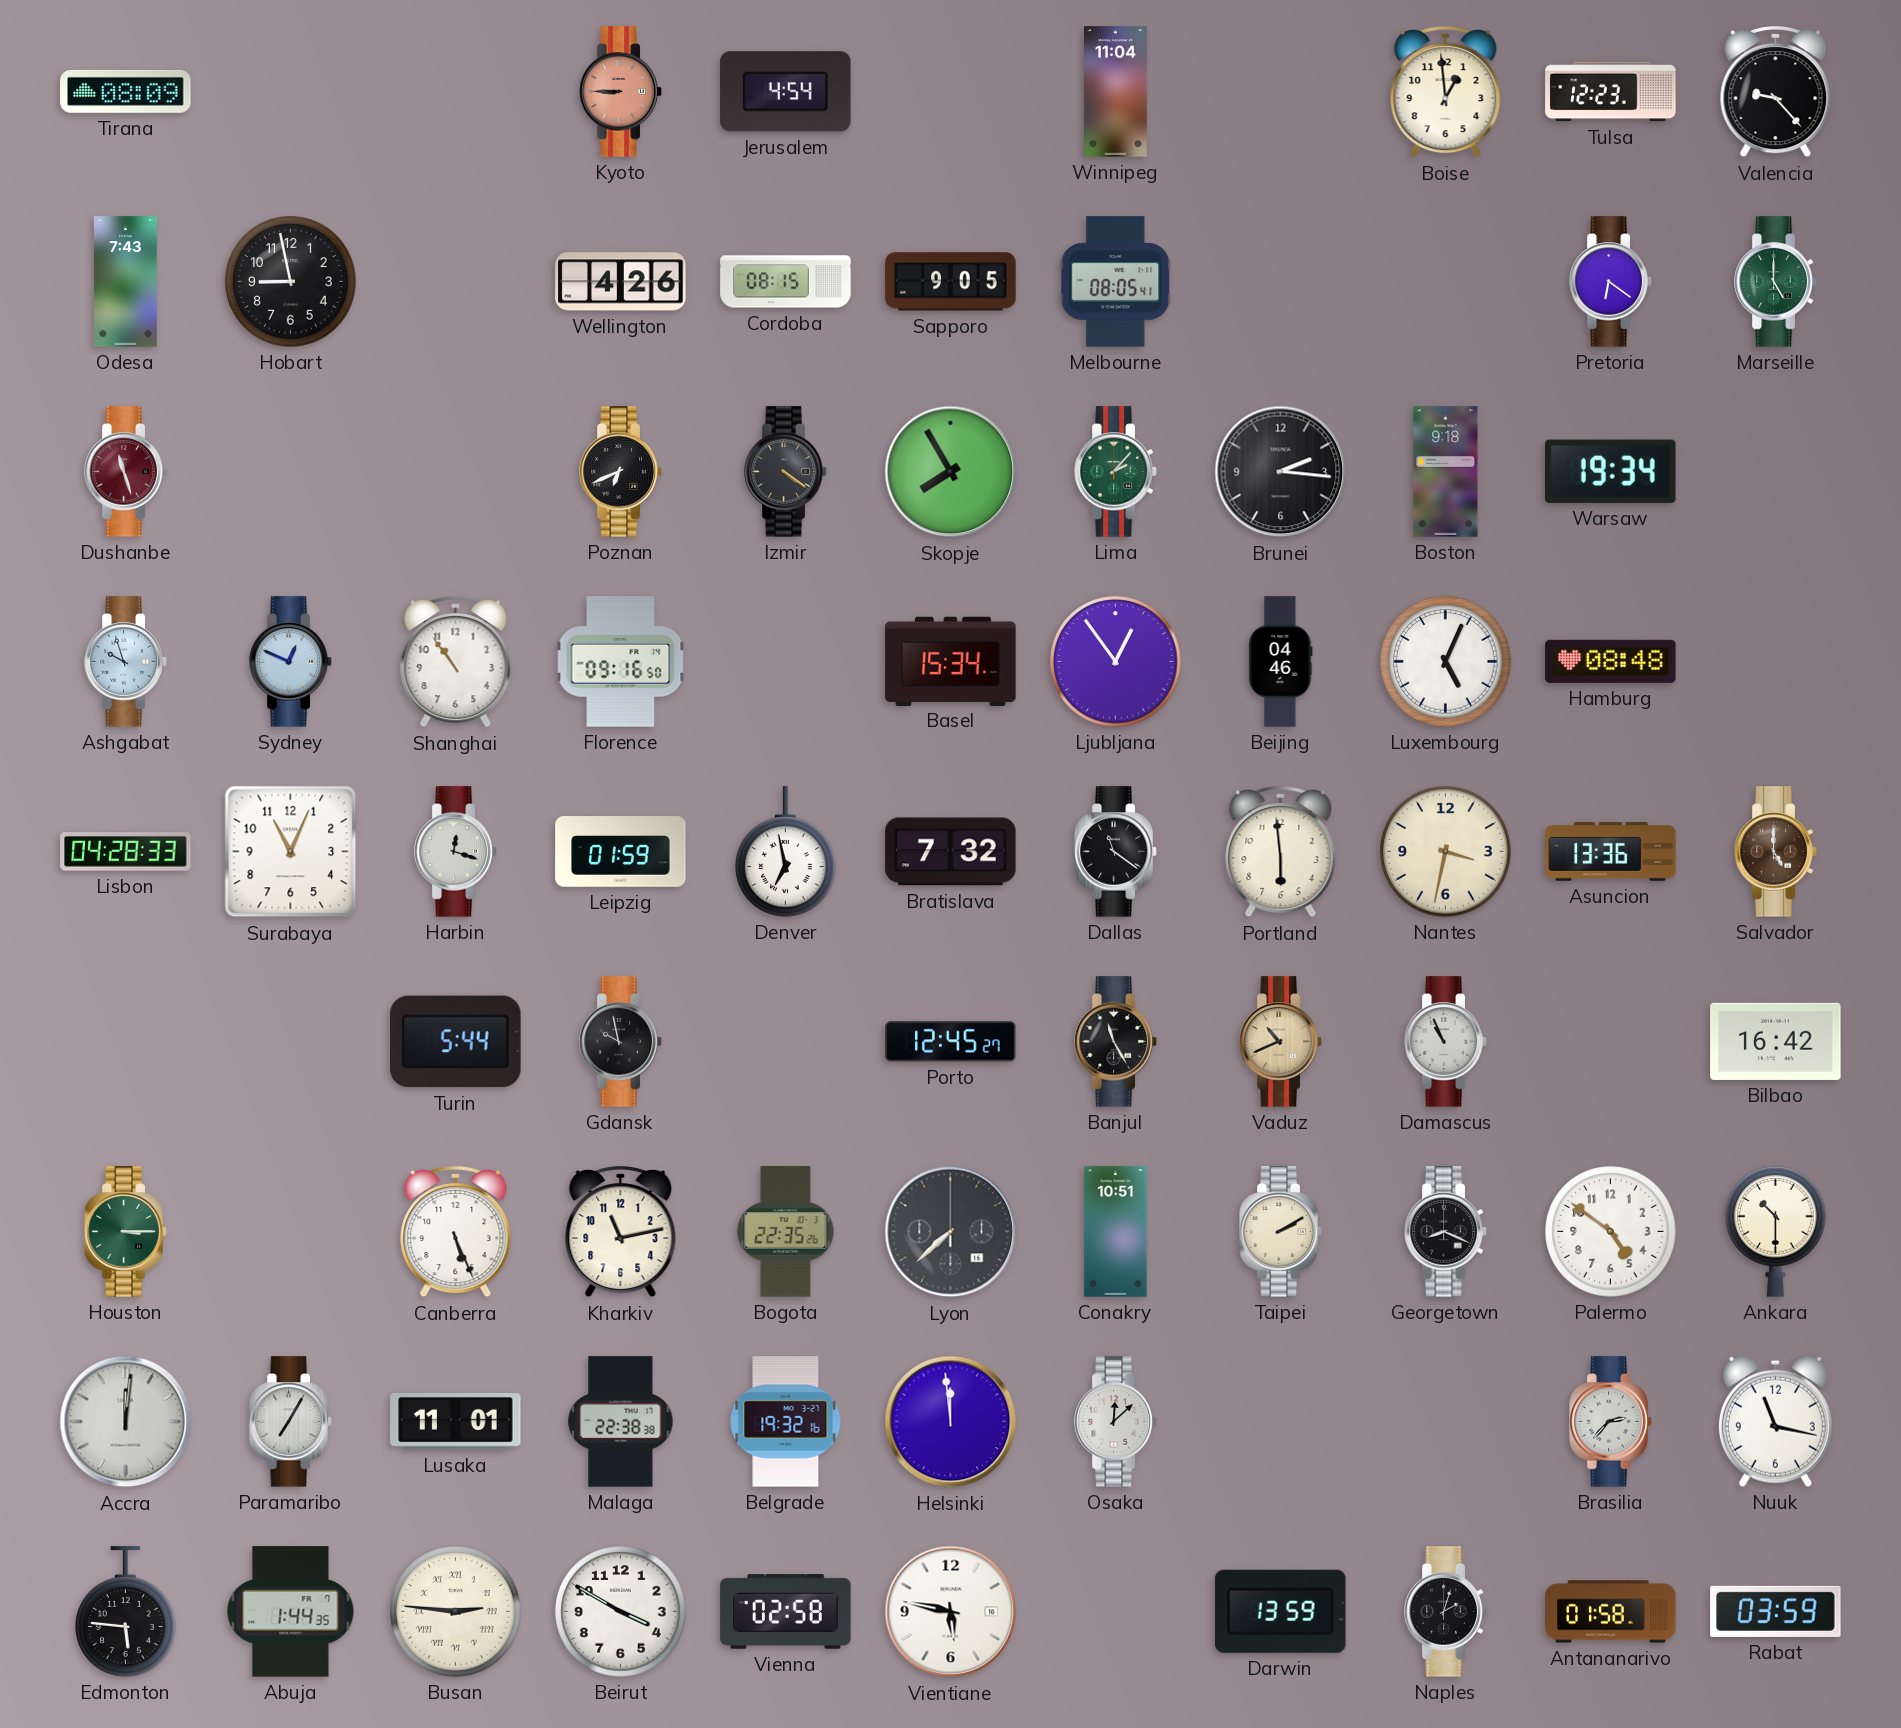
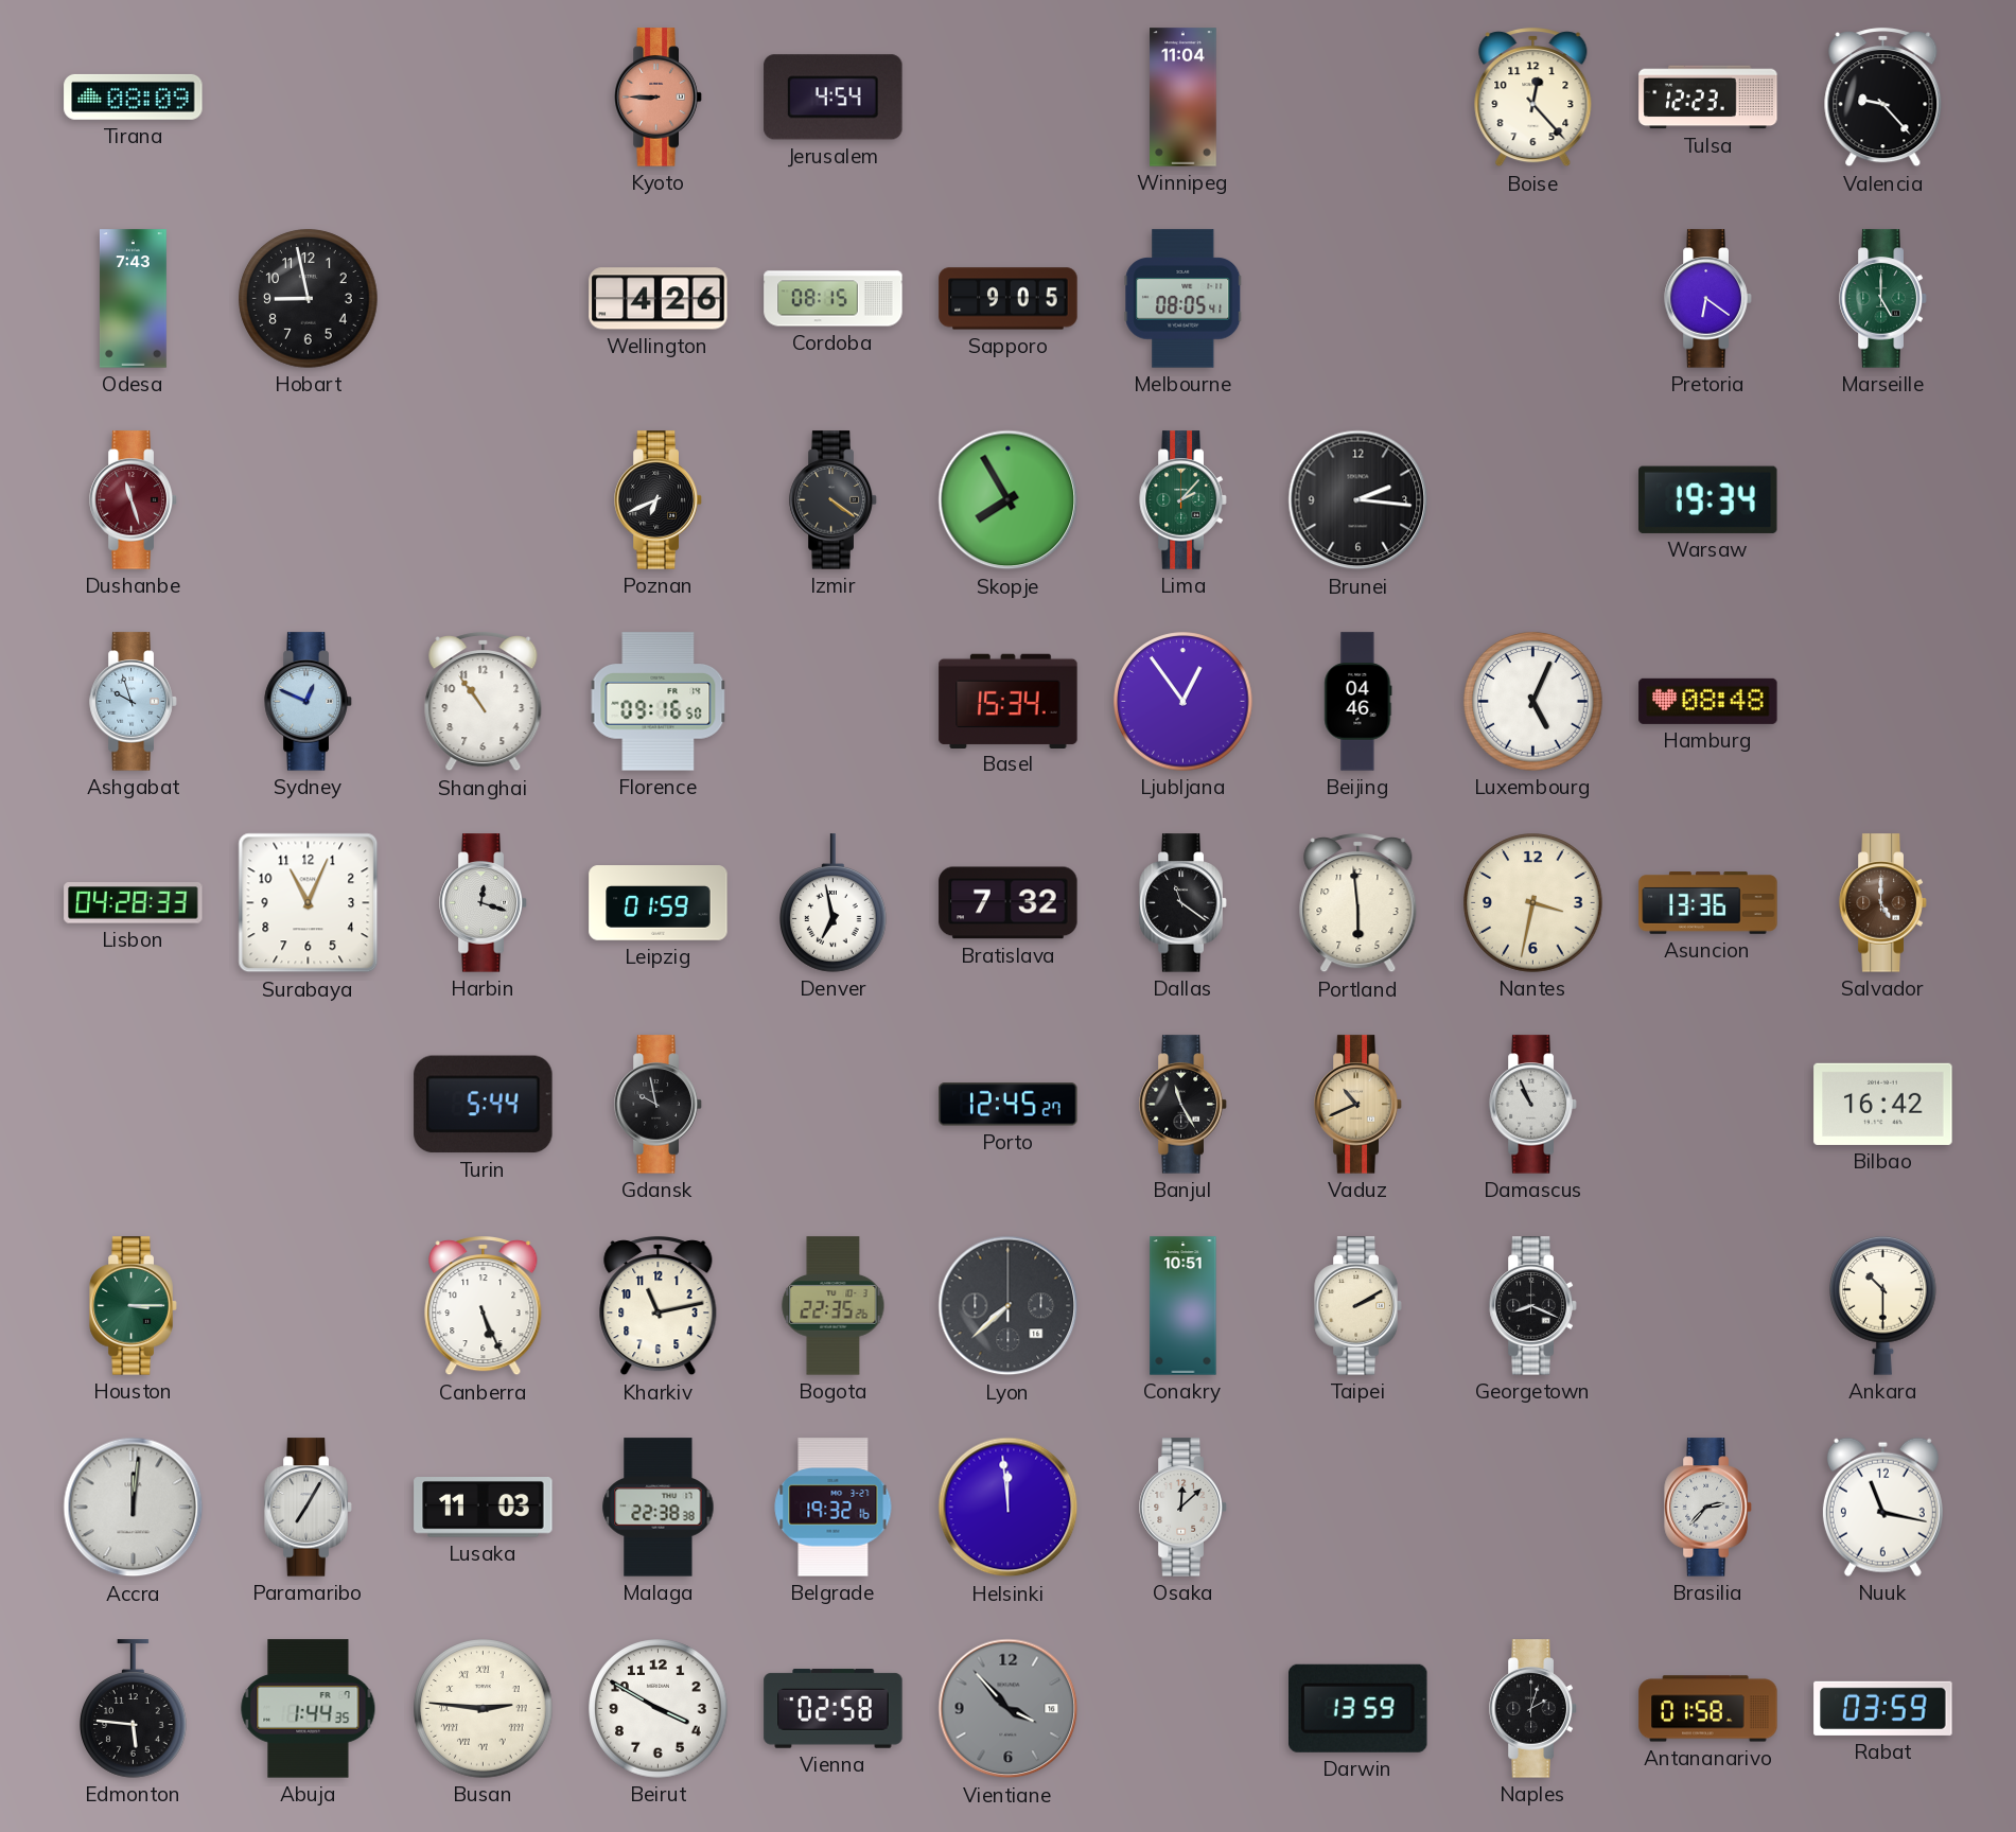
Boise: 12:59 -> 12:23
Boston: 9:18 -> none
Palermo: 4:51 -> none
Lusaka: 11:01 -> 11:03
Vientiane: 5:47 -> 3:53
Vientiane dial: white -> grey
